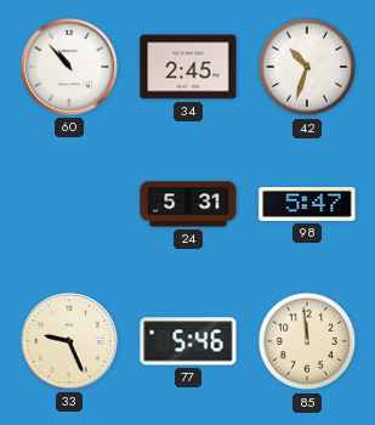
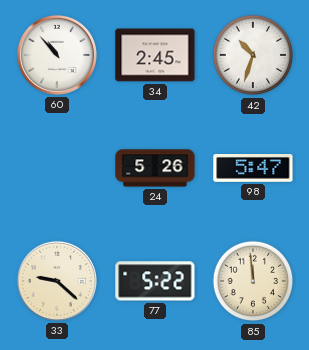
24: 5:31 -> 5:26
33: 9:26 -> 9:22
77: 5:46 -> 5:22
